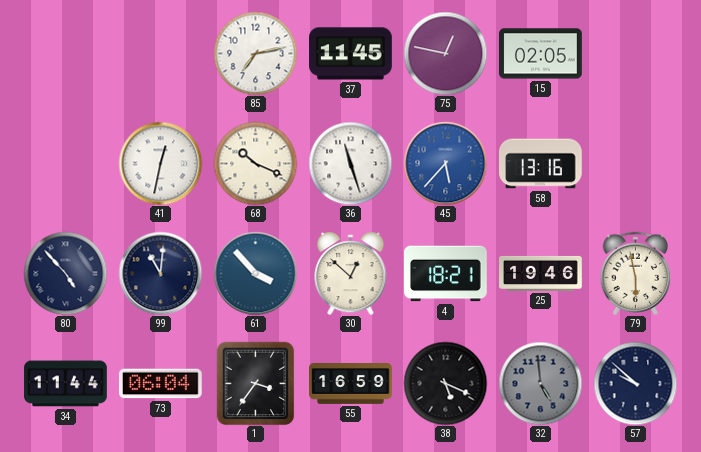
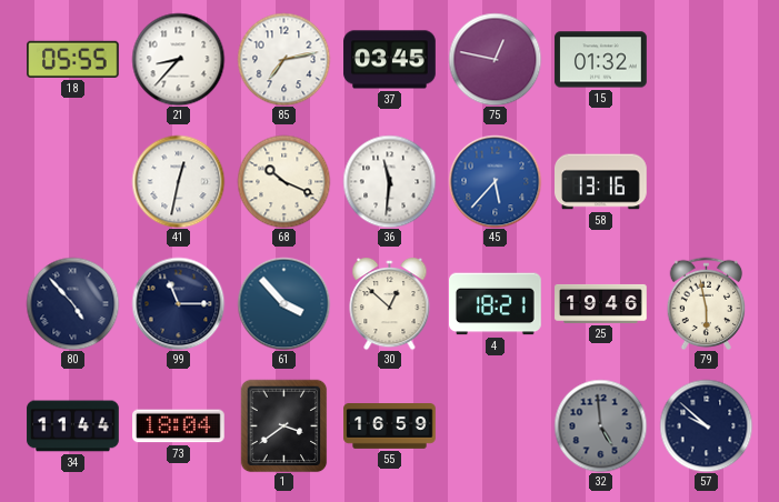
18: none -> 05:55
21: none -> 8:37
37: 11:45 -> 03:45
15: 02:05 -> 01:32
36: 11:27 -> 11:31
99: 11:01 -> 11:15
73: 06:04 -> 18:04
1: 3:36 -> 3:39
38: 5:19 -> none
